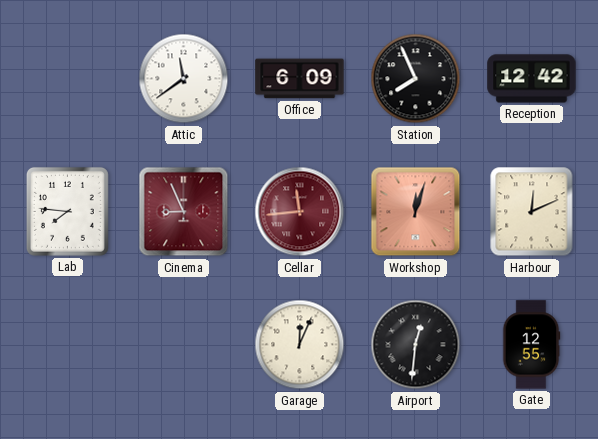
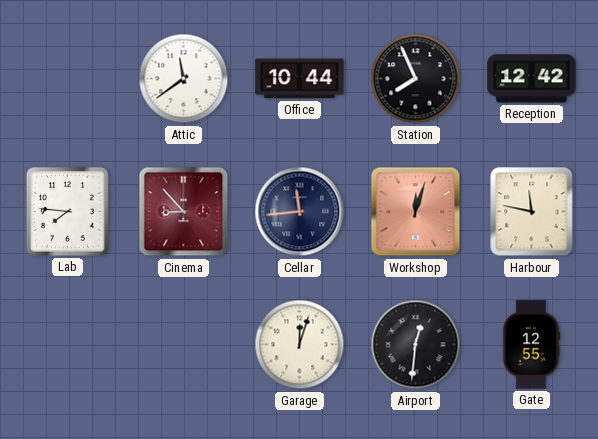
Office: 6:09 -> 10:44
Cinema: 8:56 -> 8:53
Cellar dial: burgundy -> navy
Harbour: 12:11 -> 11:47
Garage: 12:04 -> 12:03
